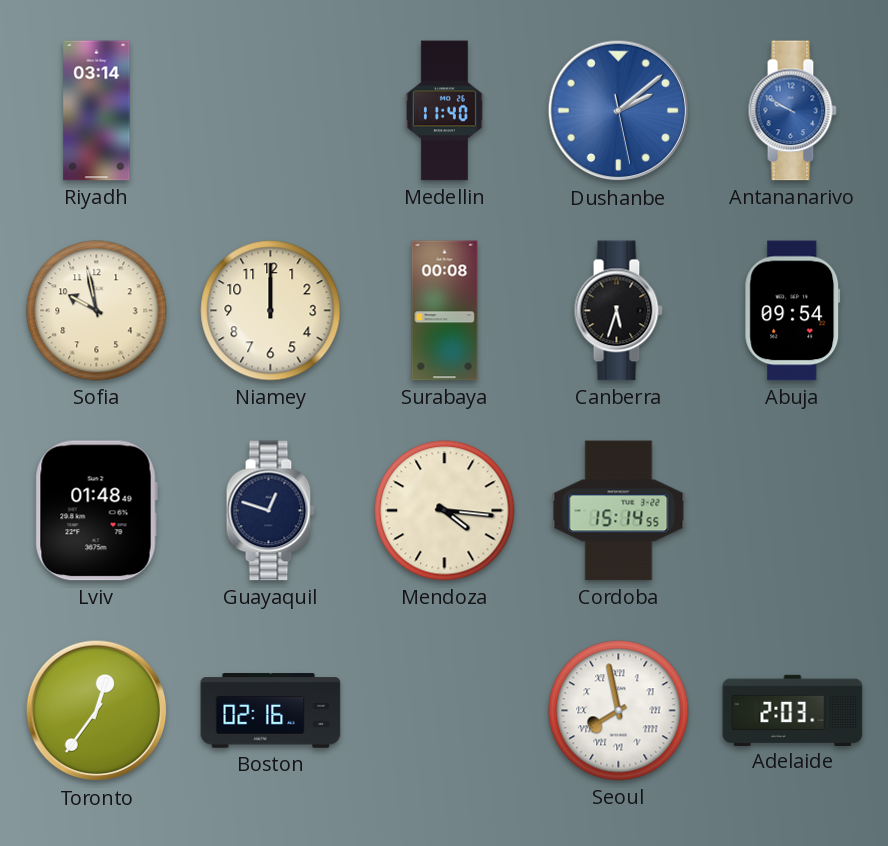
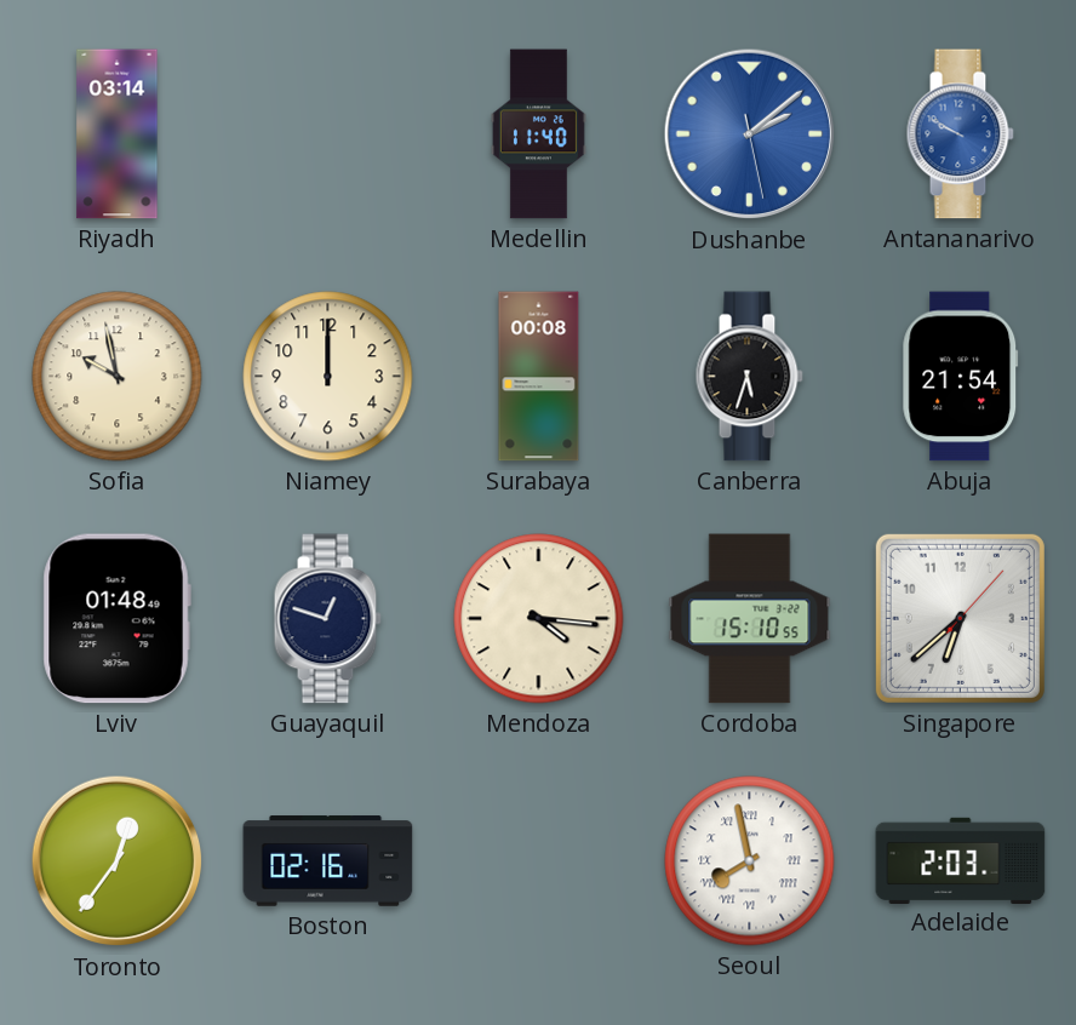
Abuja: 09:54 -> 21:54
Cordoba: 15:14 -> 15:10
Singapore: none -> 6:38
